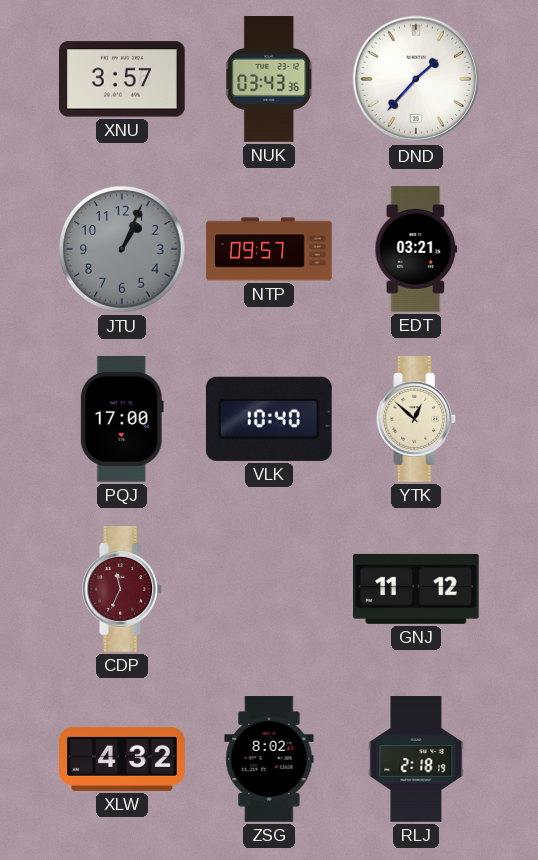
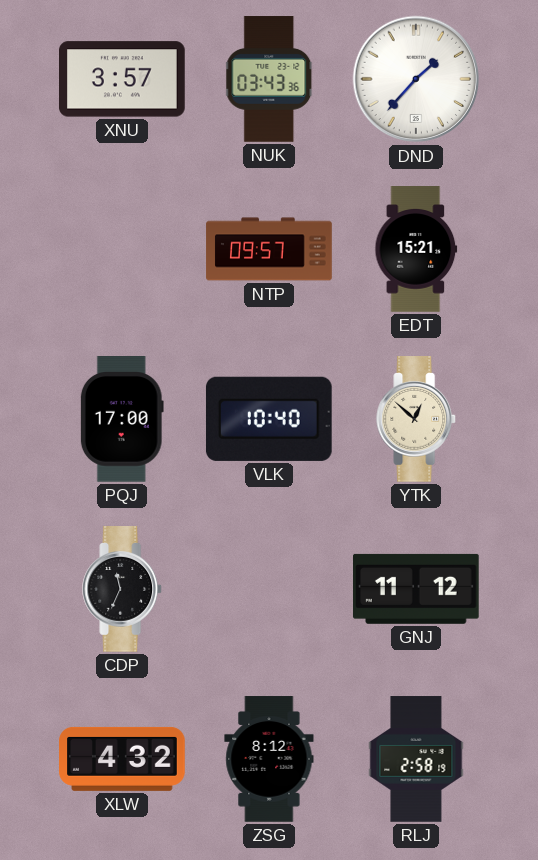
JTU: 1:04 -> none
EDT: 03:21 -> 15:21
CDP dial: burgundy -> black
ZSG: 8:02 -> 8:12
RLJ: 2:18 -> 2:58
